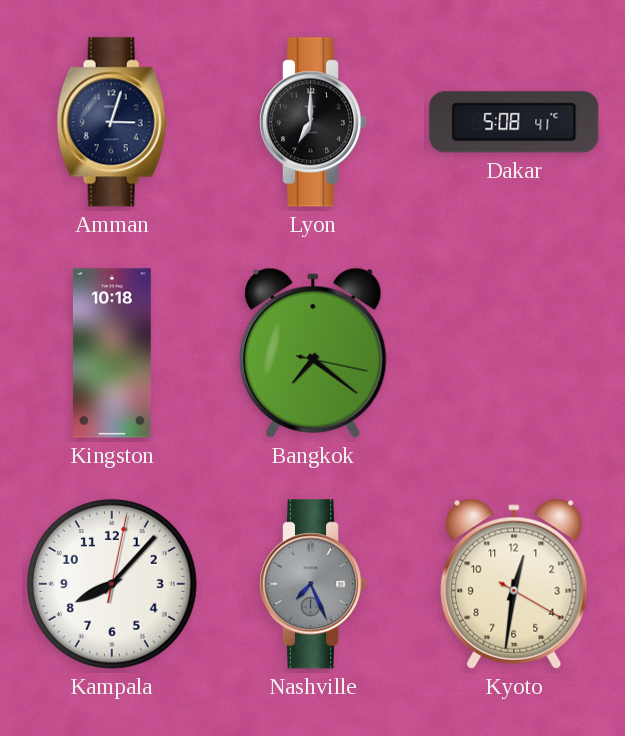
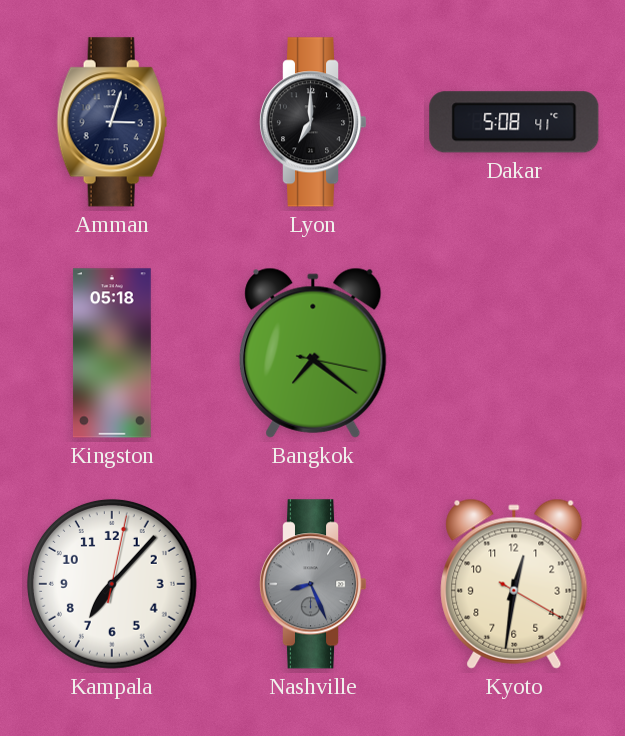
Kingston: 10:18 -> 05:18
Kampala: 8:07 -> 7:07
Nashville: 7:26 -> 8:26
